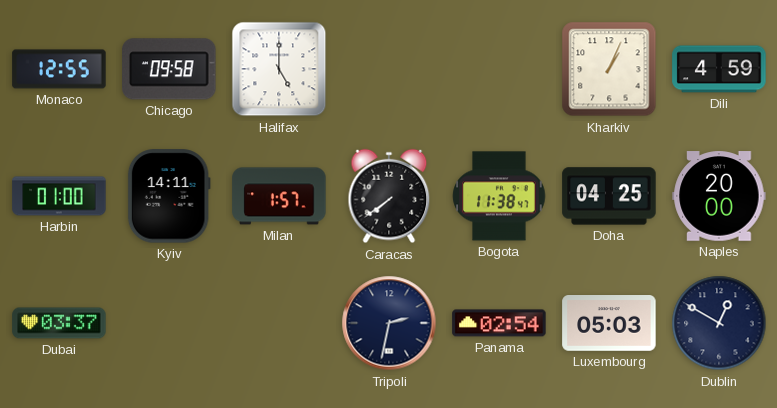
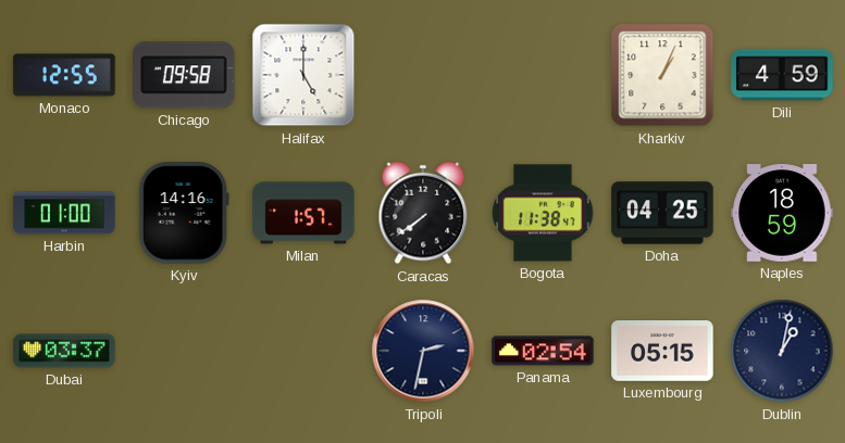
Kyiv: 14:11 -> 14:16
Naples: 20:00 -> 18:59
Luxembourg: 05:03 -> 05:15
Dublin: 12:50 -> 1:02
